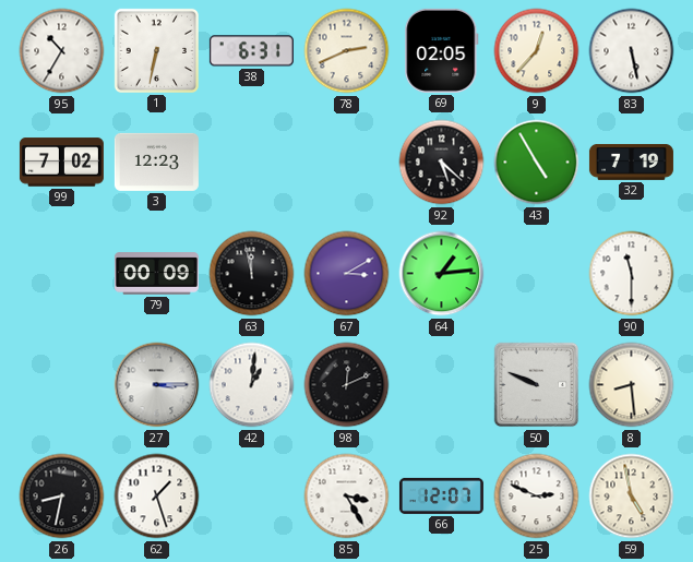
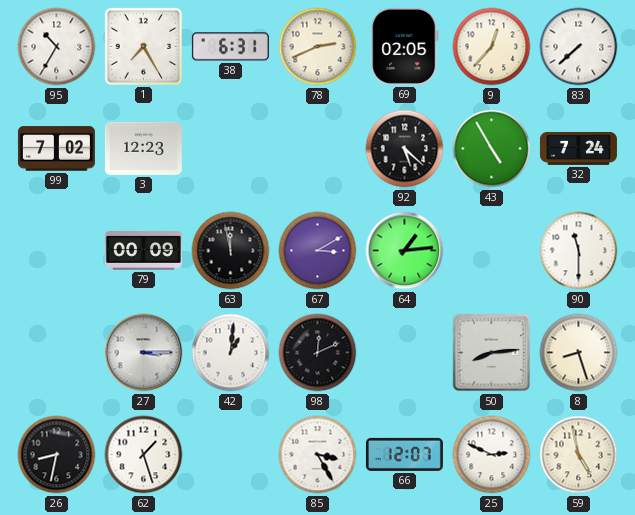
1: 6:32 -> 7:25
83: 5:28 -> 7:38
32: 7:19 -> 7:24
50: 9:49 -> 8:14
8: 8:29 -> 8:27
